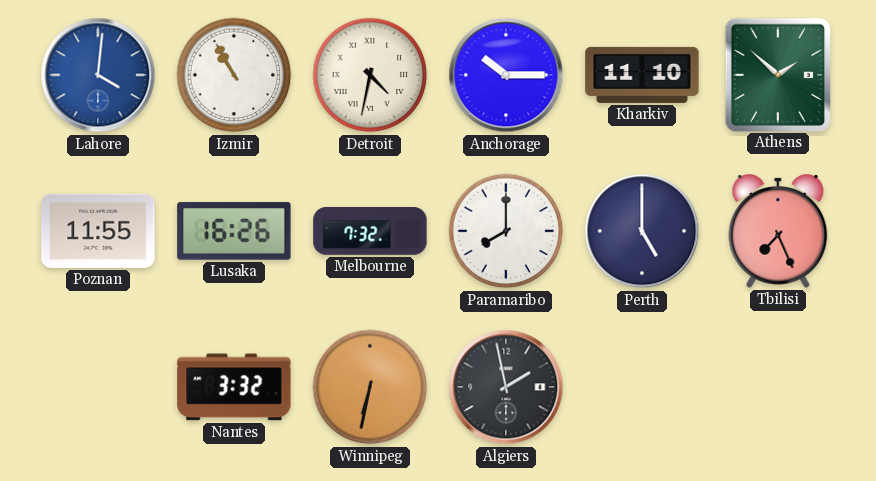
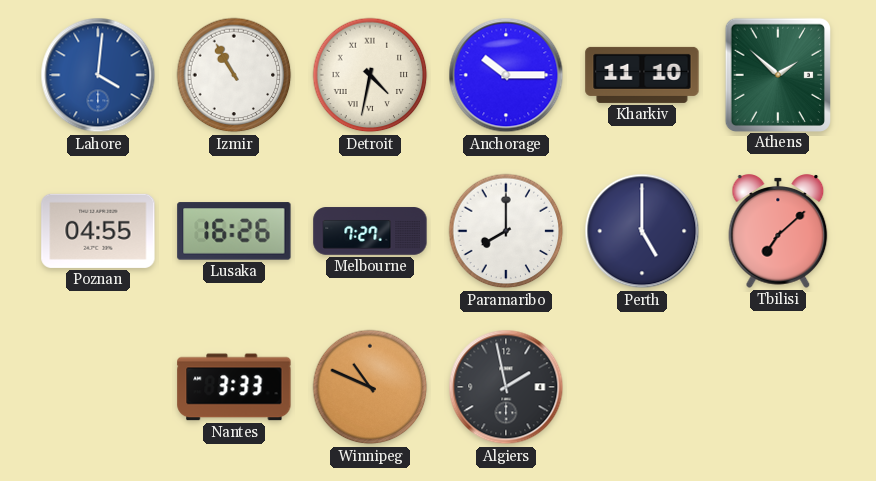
Poznan: 11:55 -> 04:55
Melbourne: 7:32 -> 7:27
Tbilisi: 7:26 -> 7:08
Nantes: 3:32 -> 3:33
Winnipeg: 6:32 -> 10:49
